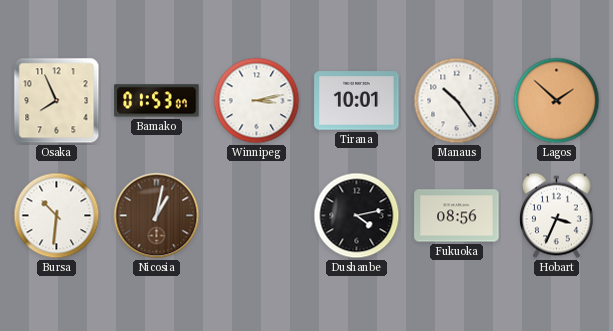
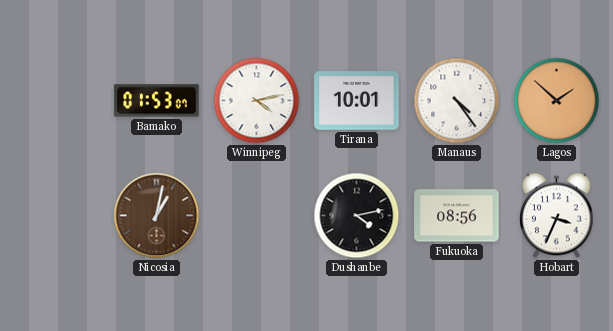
Osaka: 7:56 -> none
Winnipeg: 3:13 -> 4:13
Manaus: 10:24 -> 4:24
Bursa: 10:31 -> none
